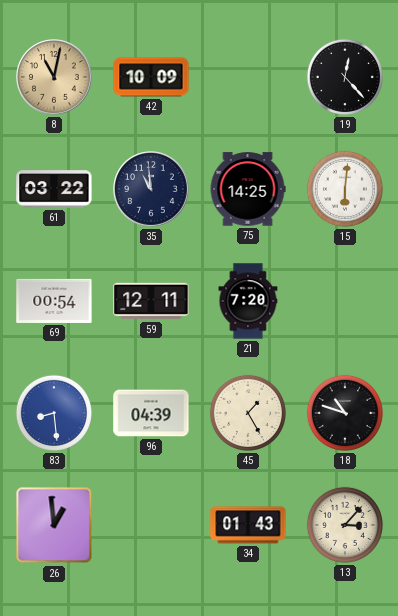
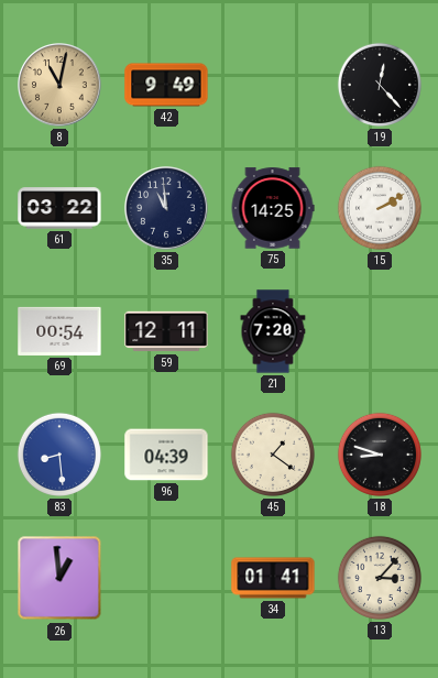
42: 10:09 -> 9:49
15: 6:01 -> 2:10
45: 1:25 -> 1:21
18: 10:48 -> 8:48
34: 01:43 -> 01:41
